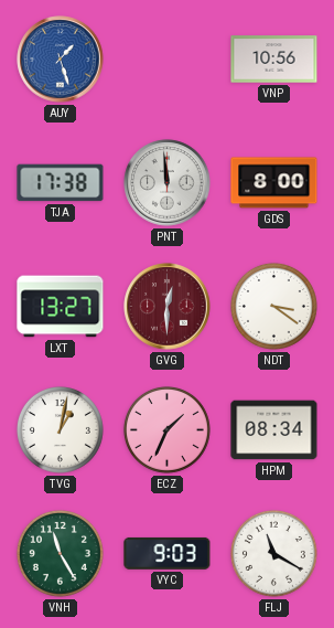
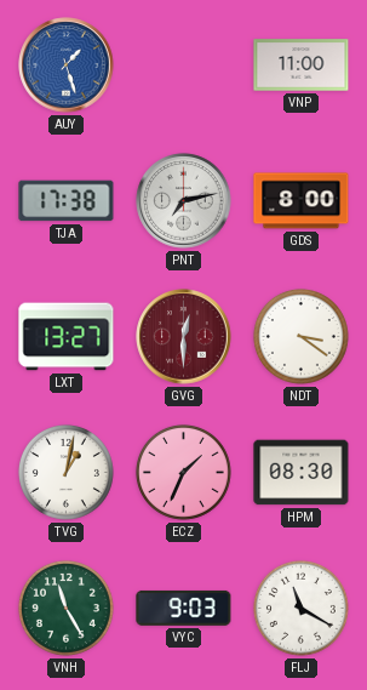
VNP: 10:56 -> 11:00
PNT: 11:59 -> 7:13
HPM: 08:34 -> 08:30
